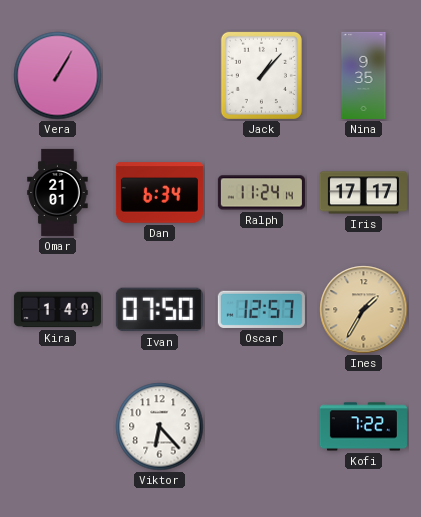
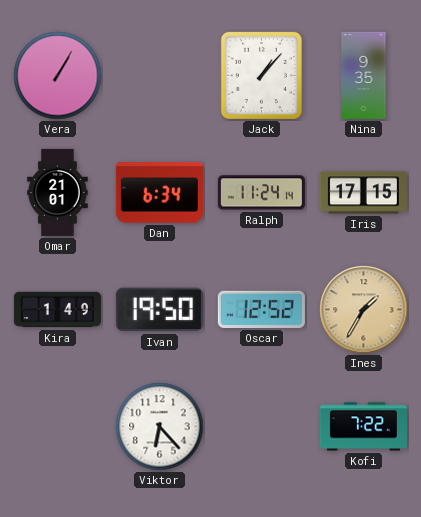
Iris: 17:17 -> 17:15
Ivan: 07:50 -> 19:50
Oscar: 12:57 -> 12:52
